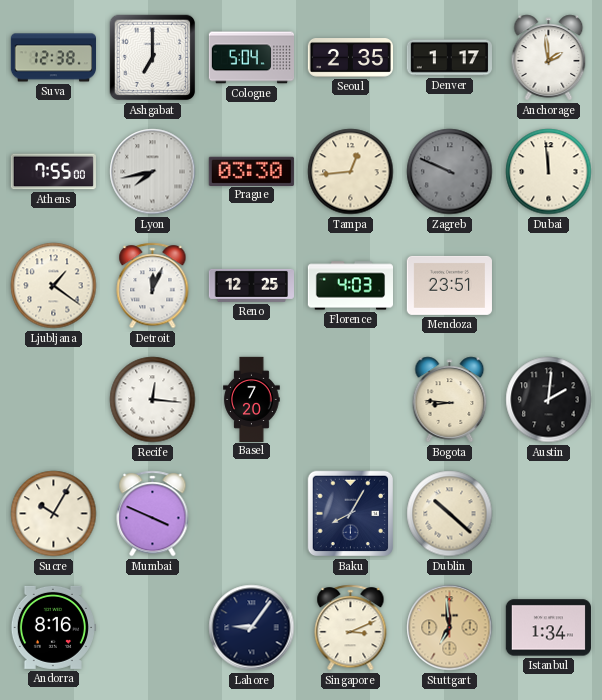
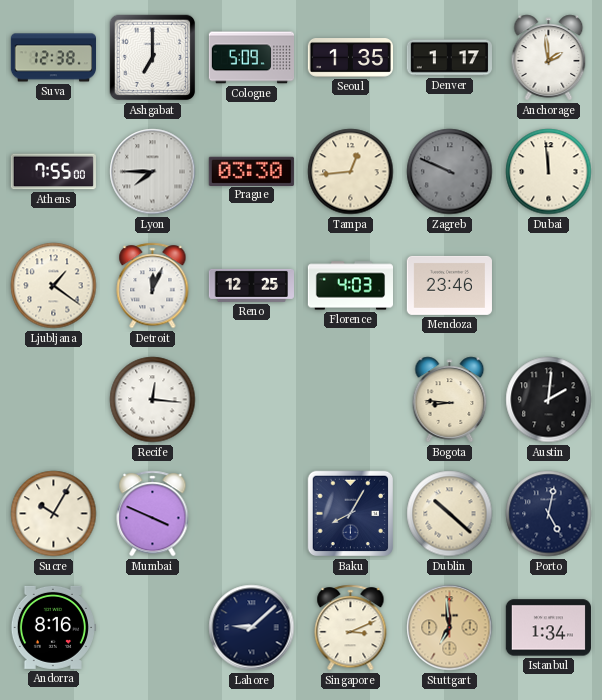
Cologne: 5:04 -> 5:09
Seoul: 2:35 -> 1:35
Lyon: 7:43 -> 7:45
Mendoza: 23:51 -> 23:46
Basel: 7:20 -> none
Porto: none -> 5:02
Lahore: 9:06 -> 9:08
